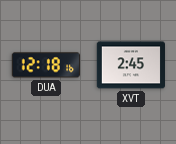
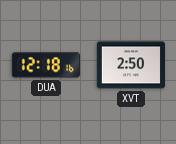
XVT: 2:45 -> 2:50
